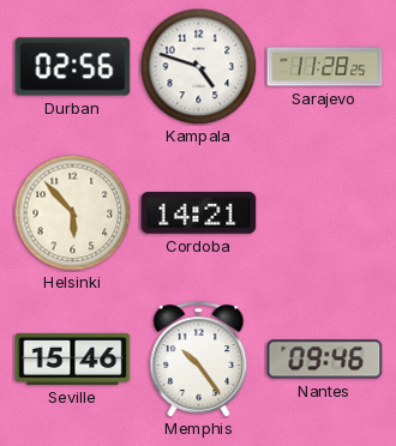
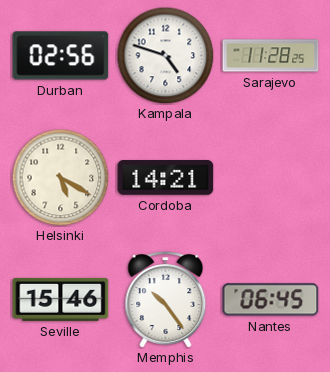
Helsinki: 5:53 -> 5:20
Nantes: 09:46 -> 06:45
